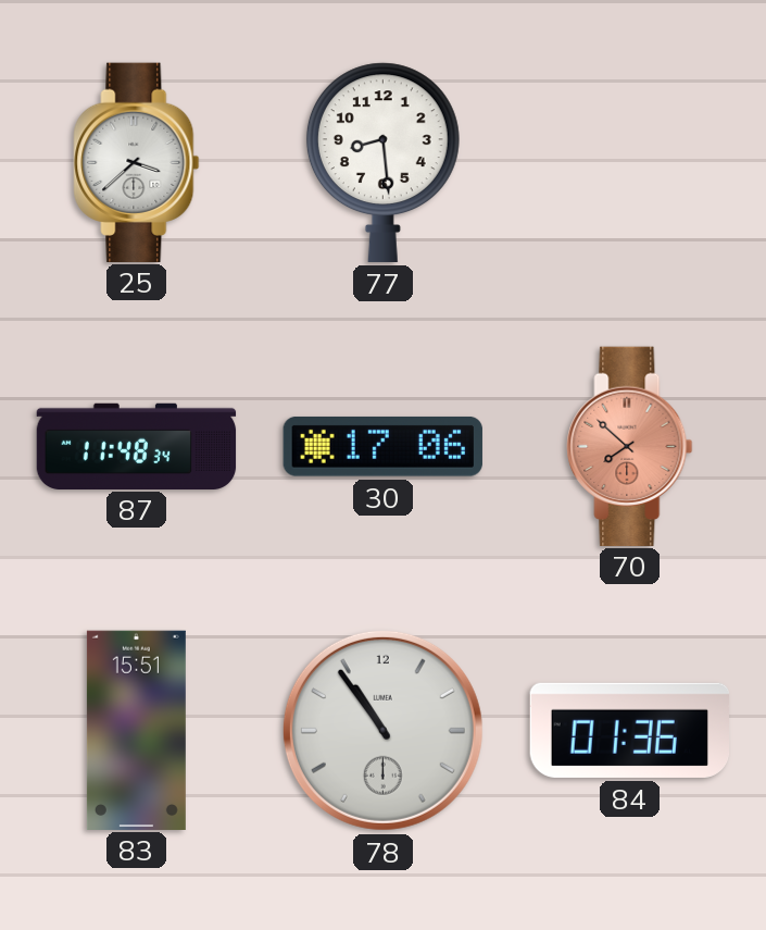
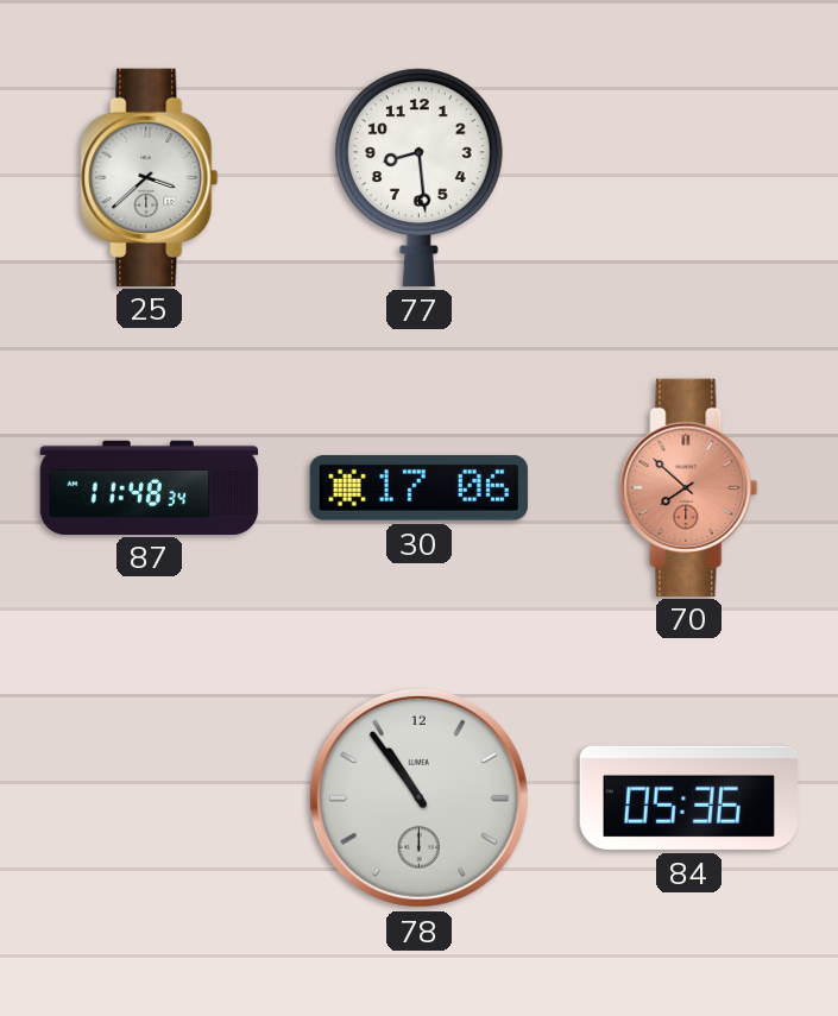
83: 15:51 -> none
84: 01:36 -> 05:36
